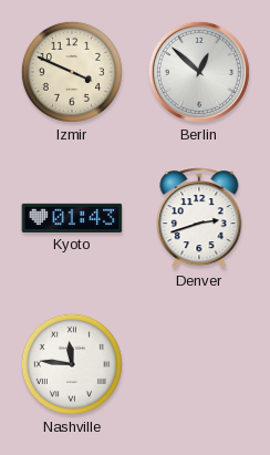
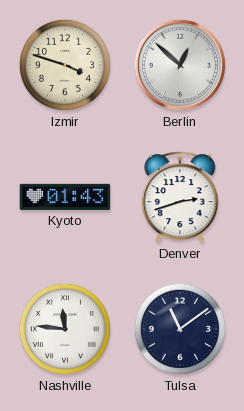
Izmir: 3:49 -> 3:48
Tulsa: none -> 11:09
